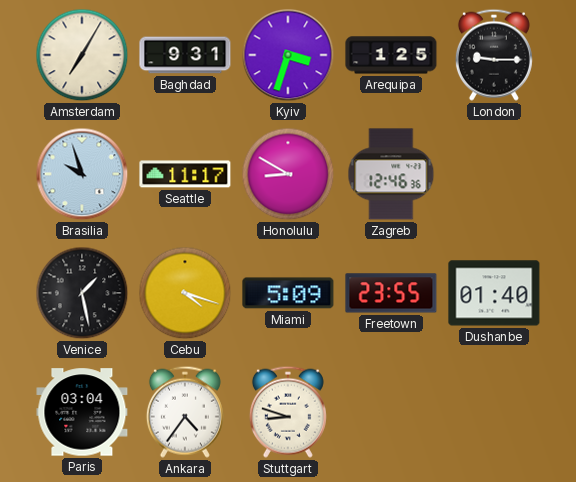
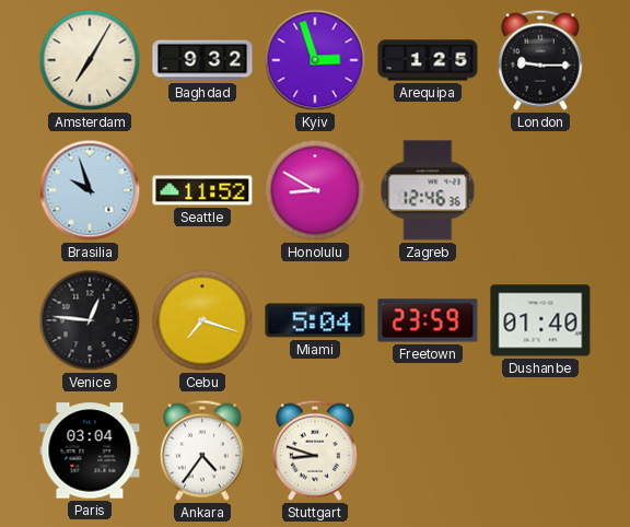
Baghdad: 9:31 -> 9:32
Kyiv: 3:33 -> 2:57
Seattle: 11:17 -> 11:52
Venice: 1:28 -> 12:46
Cebu: 4:18 -> 7:18
Miami: 5:09 -> 5:04
Freetown: 23:55 -> 23:59
